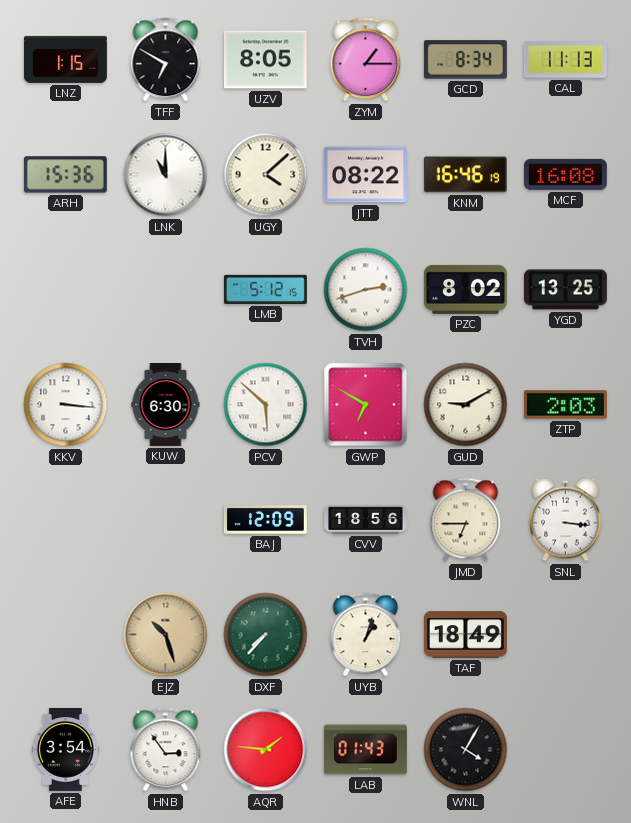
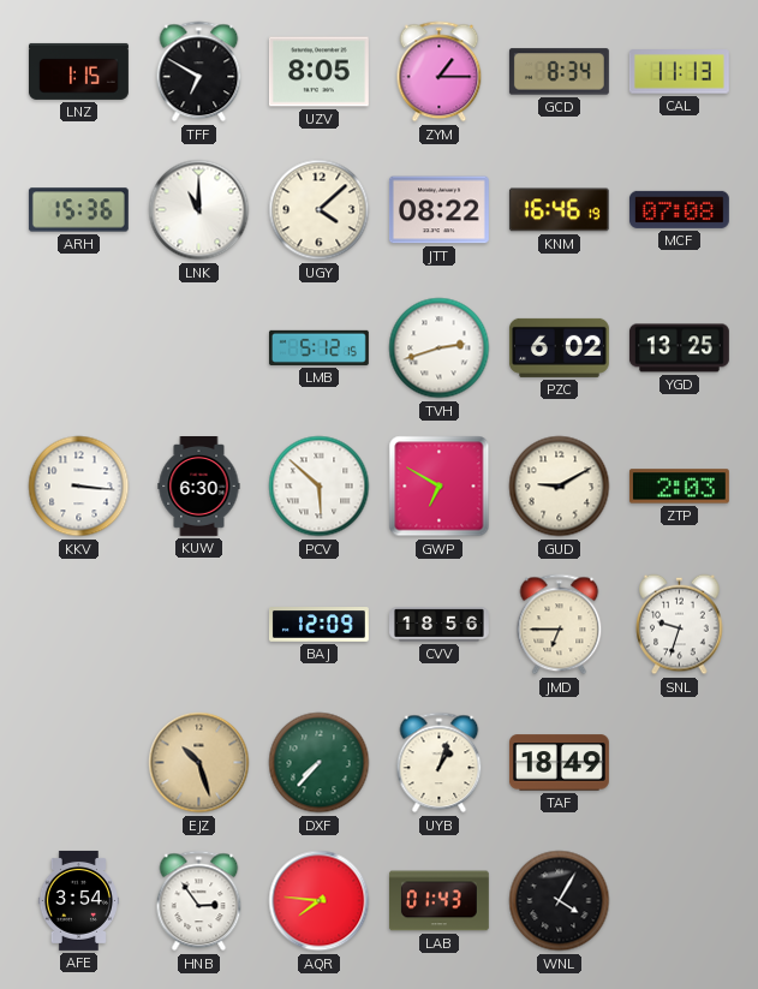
MCF: 16:08 -> 07:08
PZC: 8:02 -> 6:02
SNL: 3:16 -> 9:33
AQR: 1:46 -> 7:46
